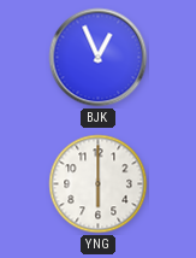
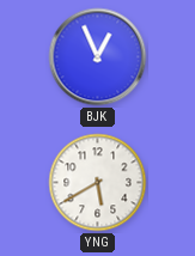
YNG: 6:00 -> 5:40
